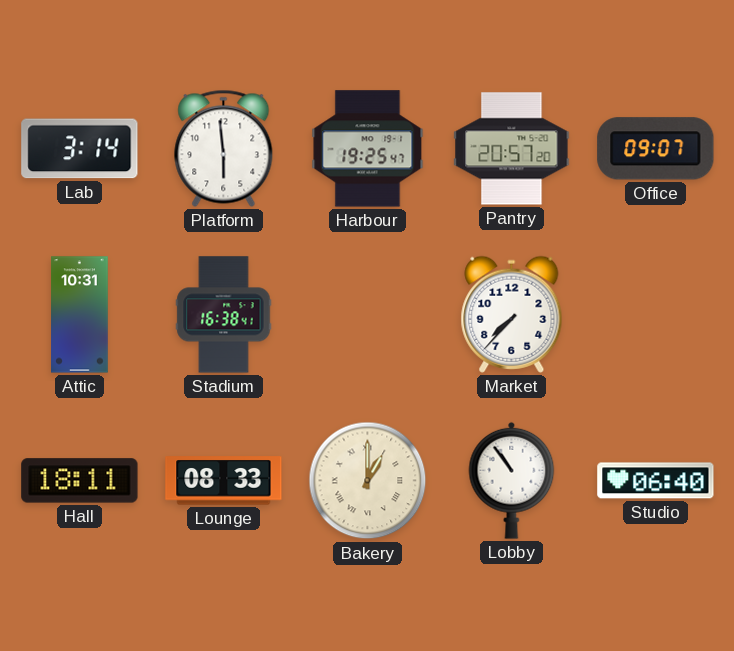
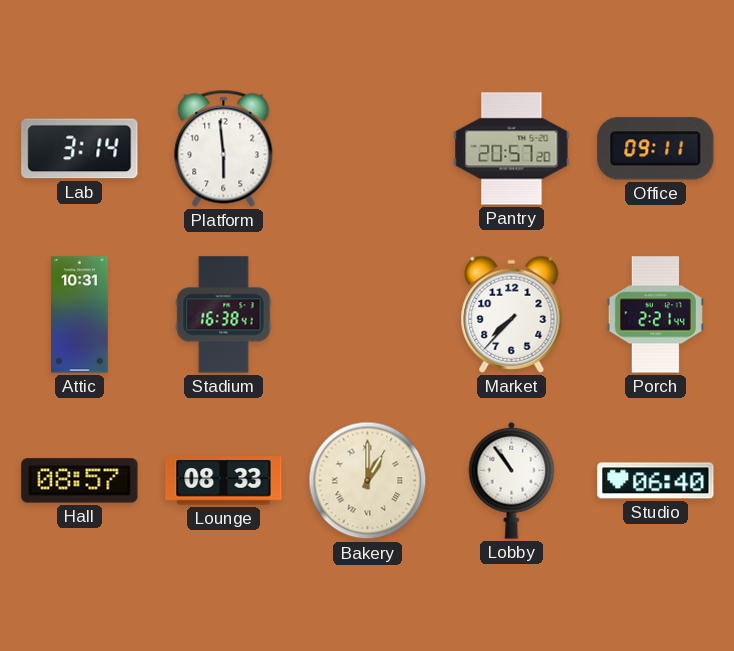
Harbour: 19:25 -> none
Office: 09:07 -> 09:11
Porch: none -> 2:21
Hall: 18:11 -> 08:57
